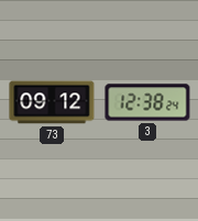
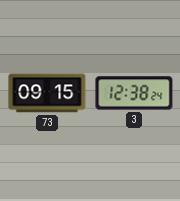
73: 09:12 -> 09:15
